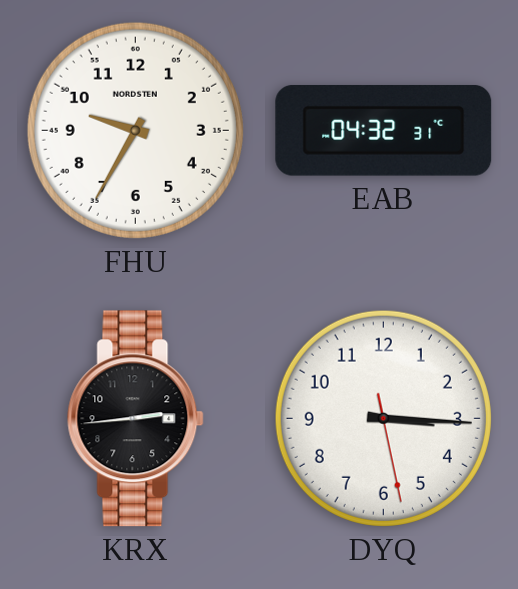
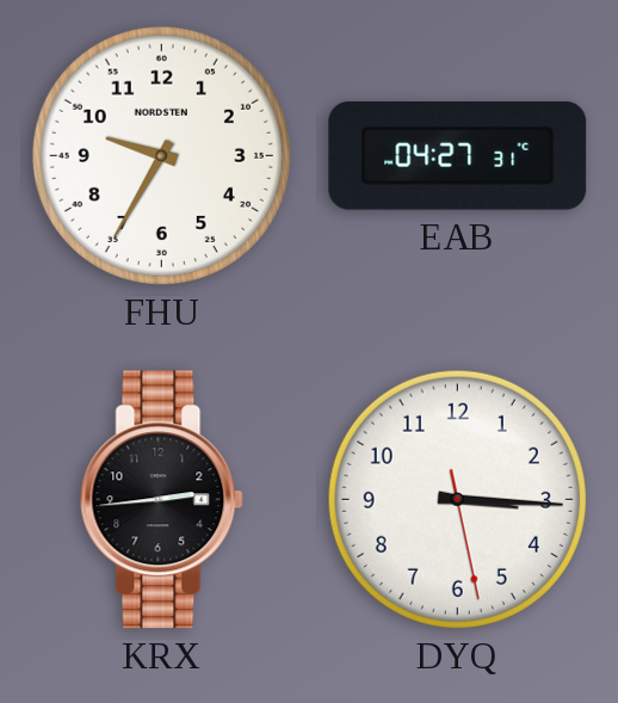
EAB: 04:32 -> 04:27
